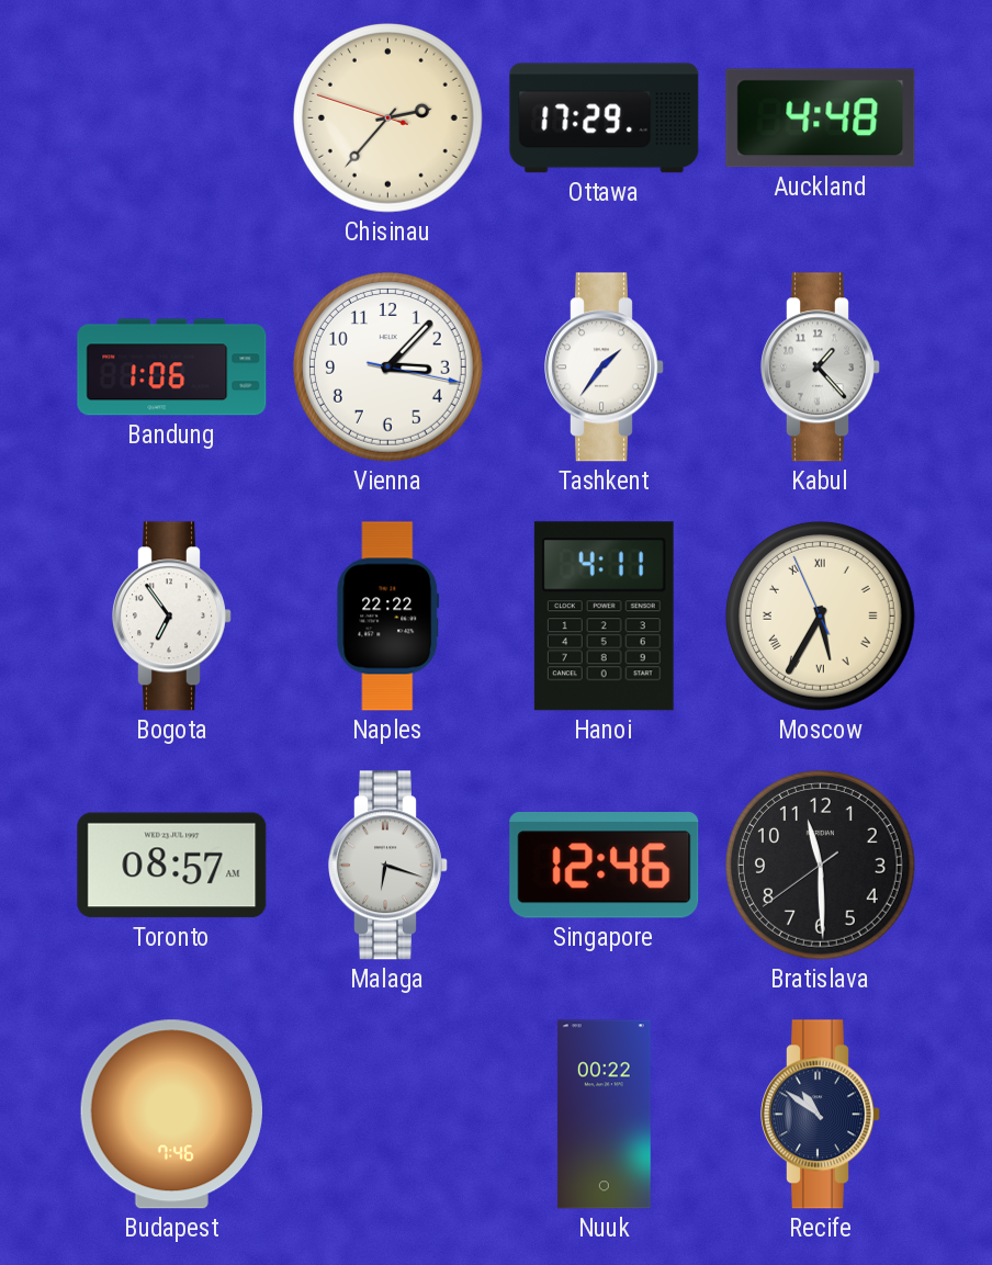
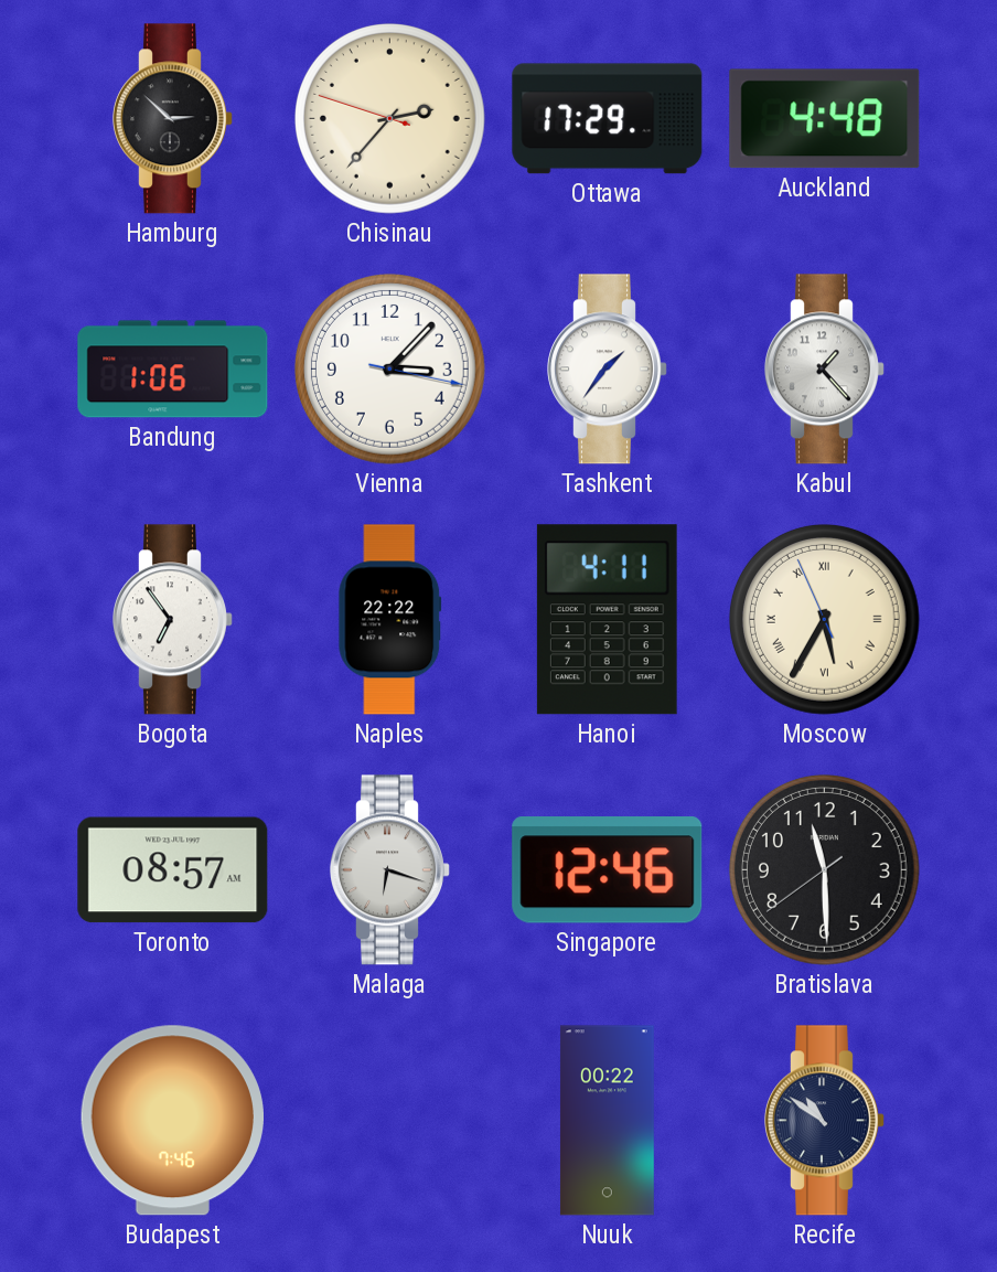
Hamburg: none -> 2:52
